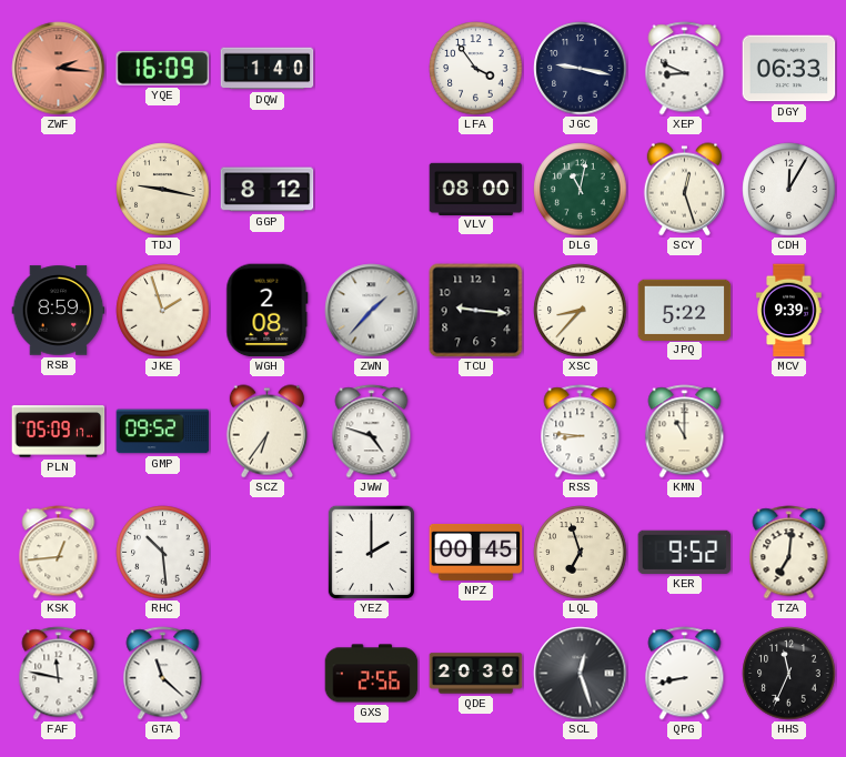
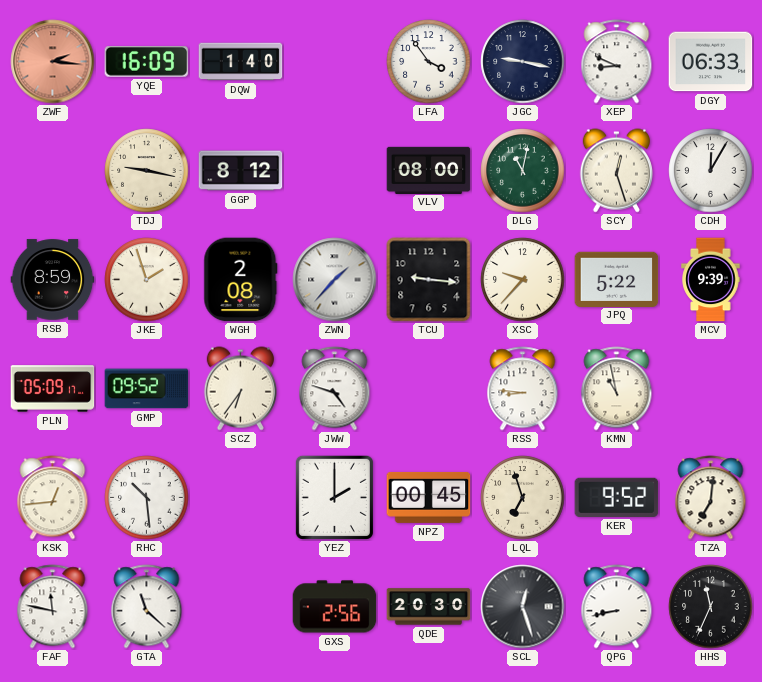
XSC: 8:37 -> 9:37
KMN: 11:00 -> 10:58
